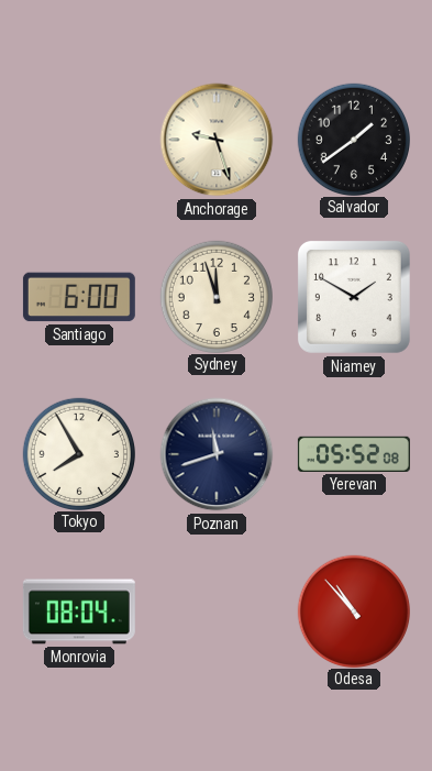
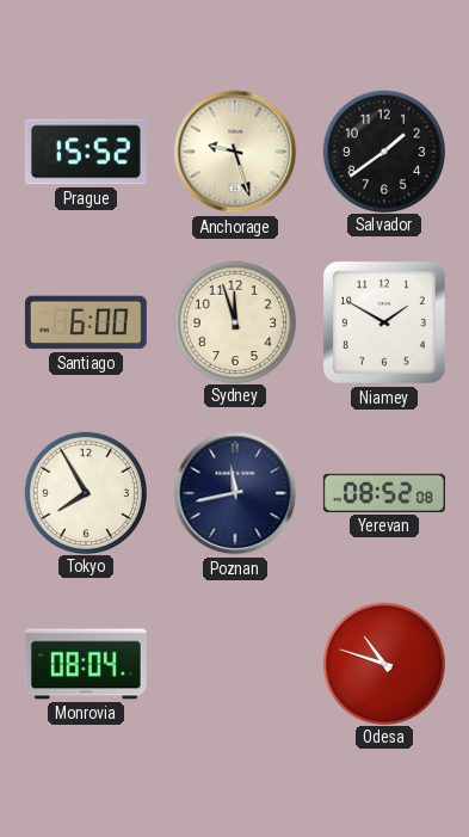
Prague: none -> 15:52
Poznan: 11:42 -> 11:43
Yerevan: 05:52 -> 08:52
Odesa: 10:53 -> 10:48
